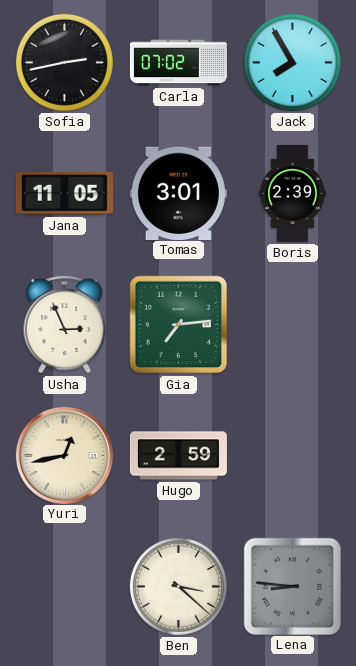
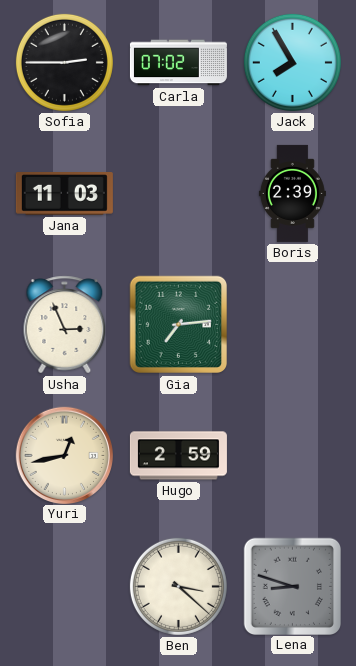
Sofia: 2:43 -> 2:45
Jana: 11:05 -> 11:03
Tomas: 3:01 -> none
Lena: 8:46 -> 8:48
